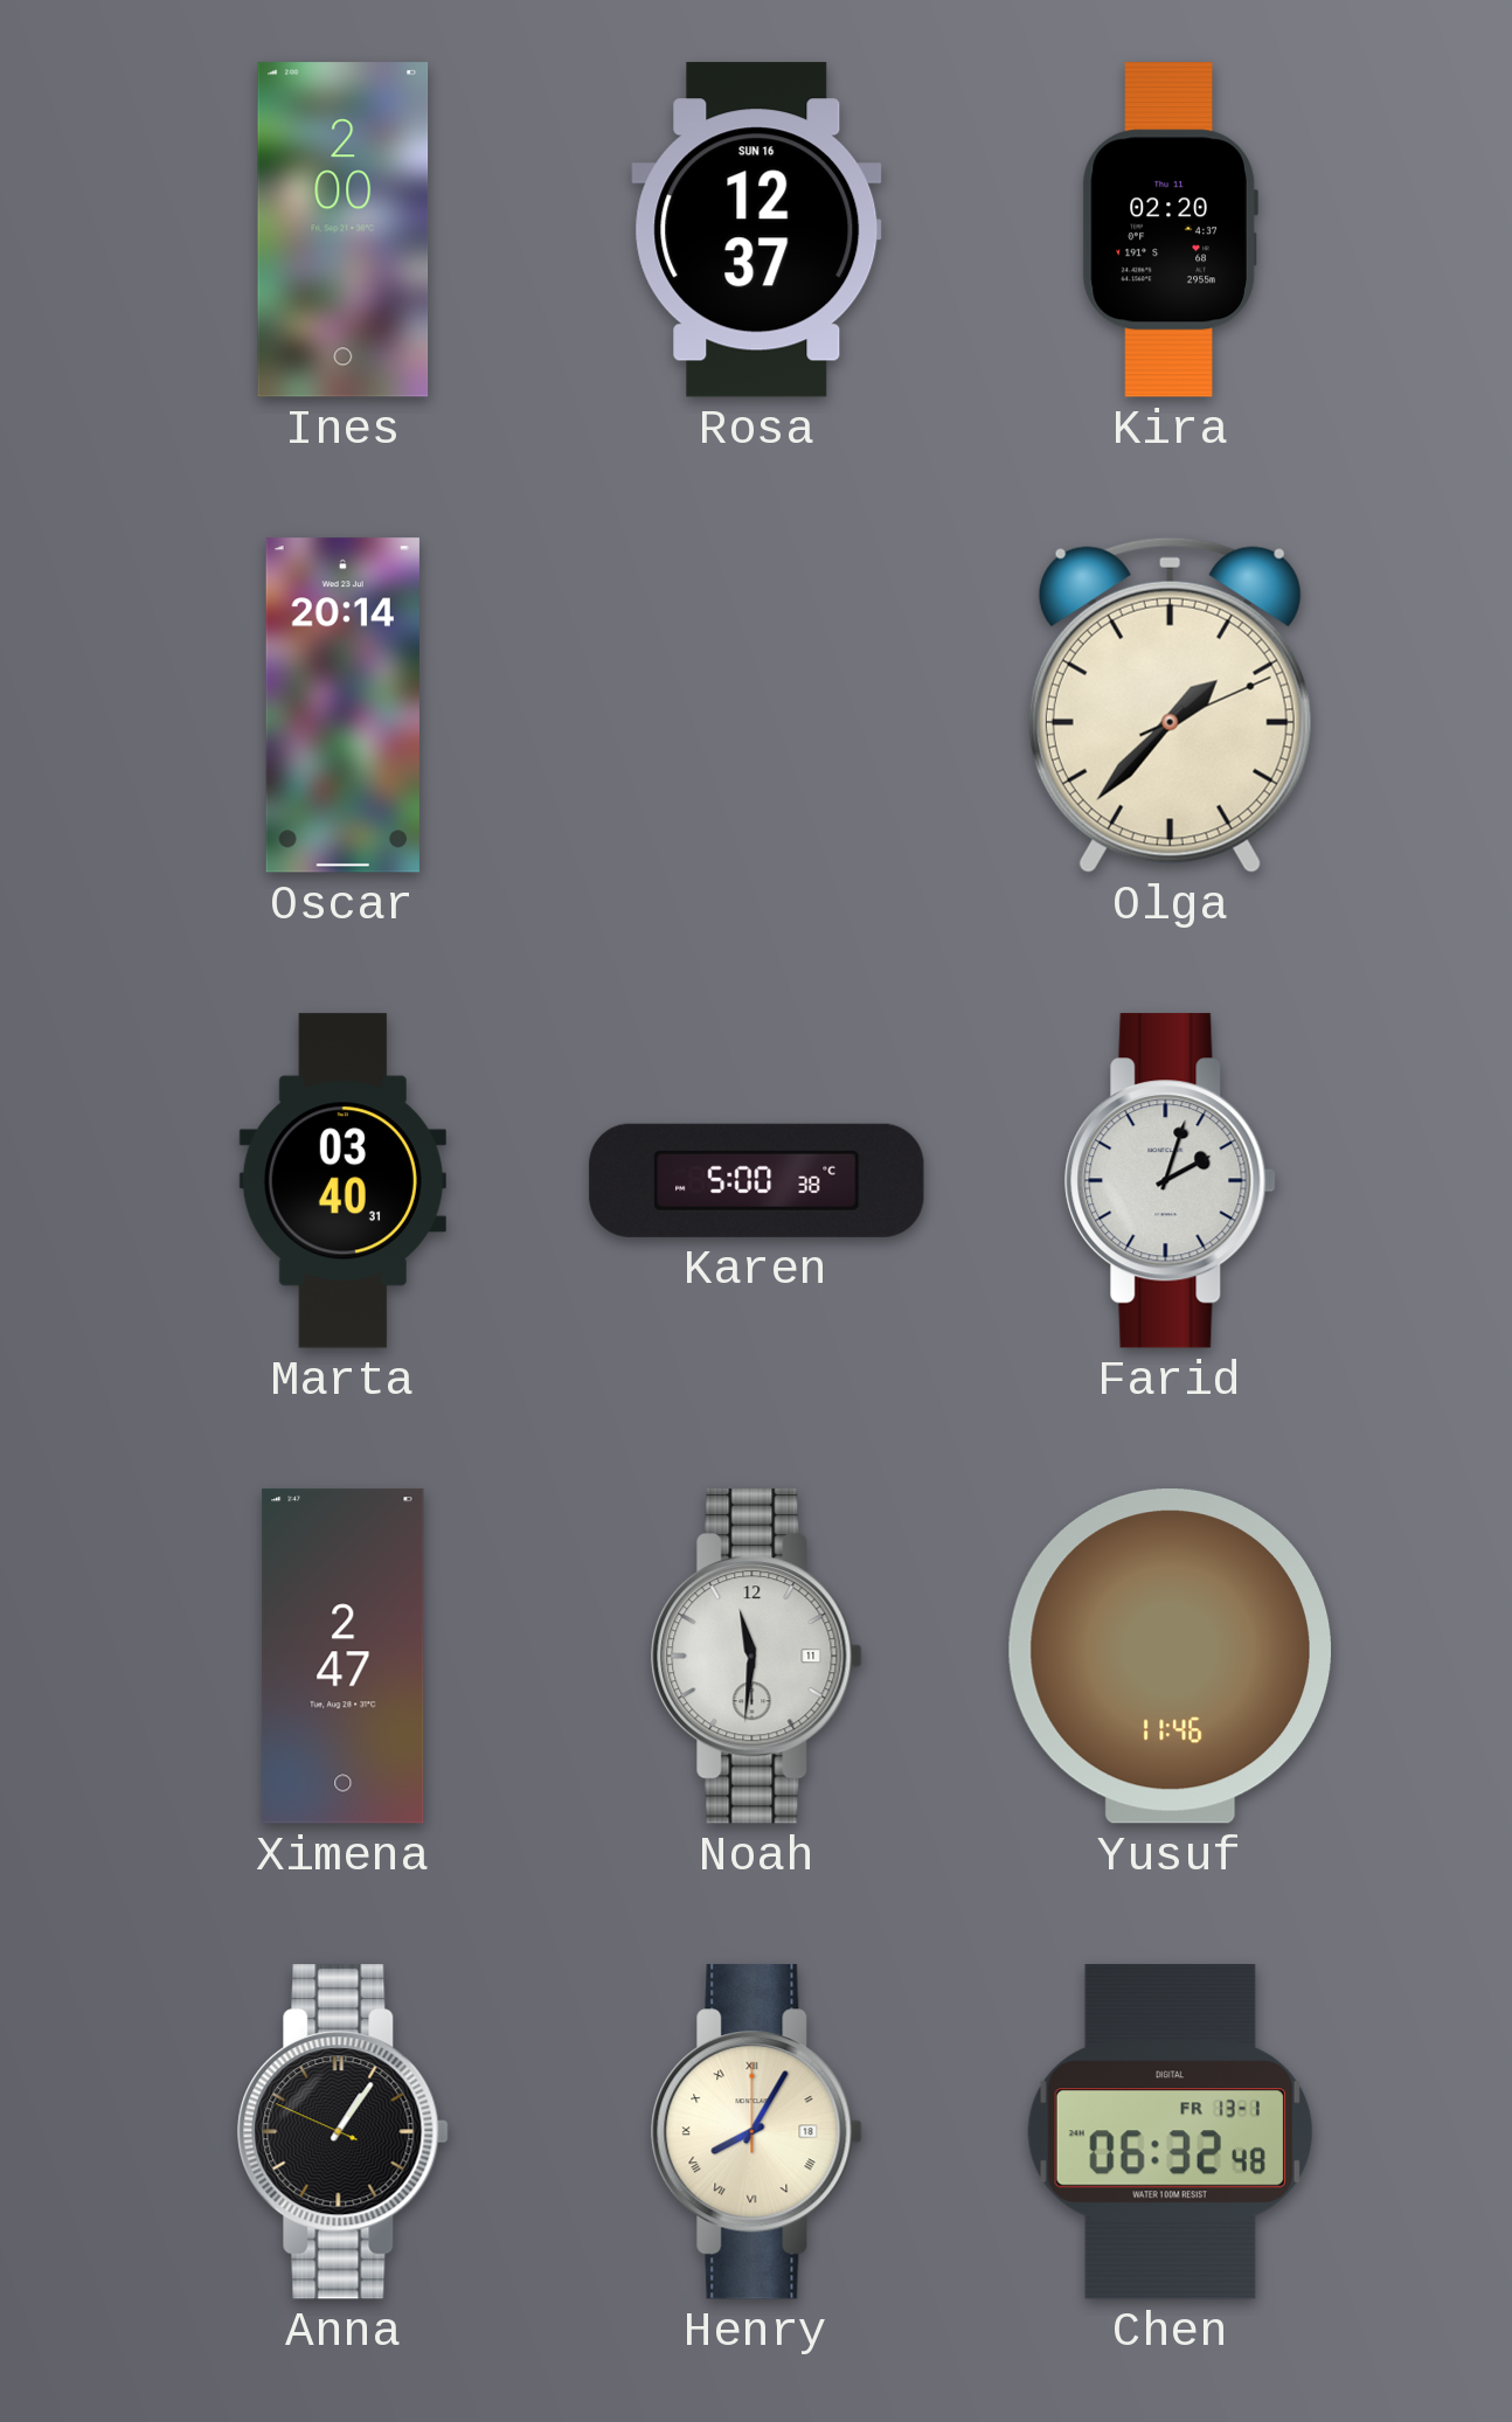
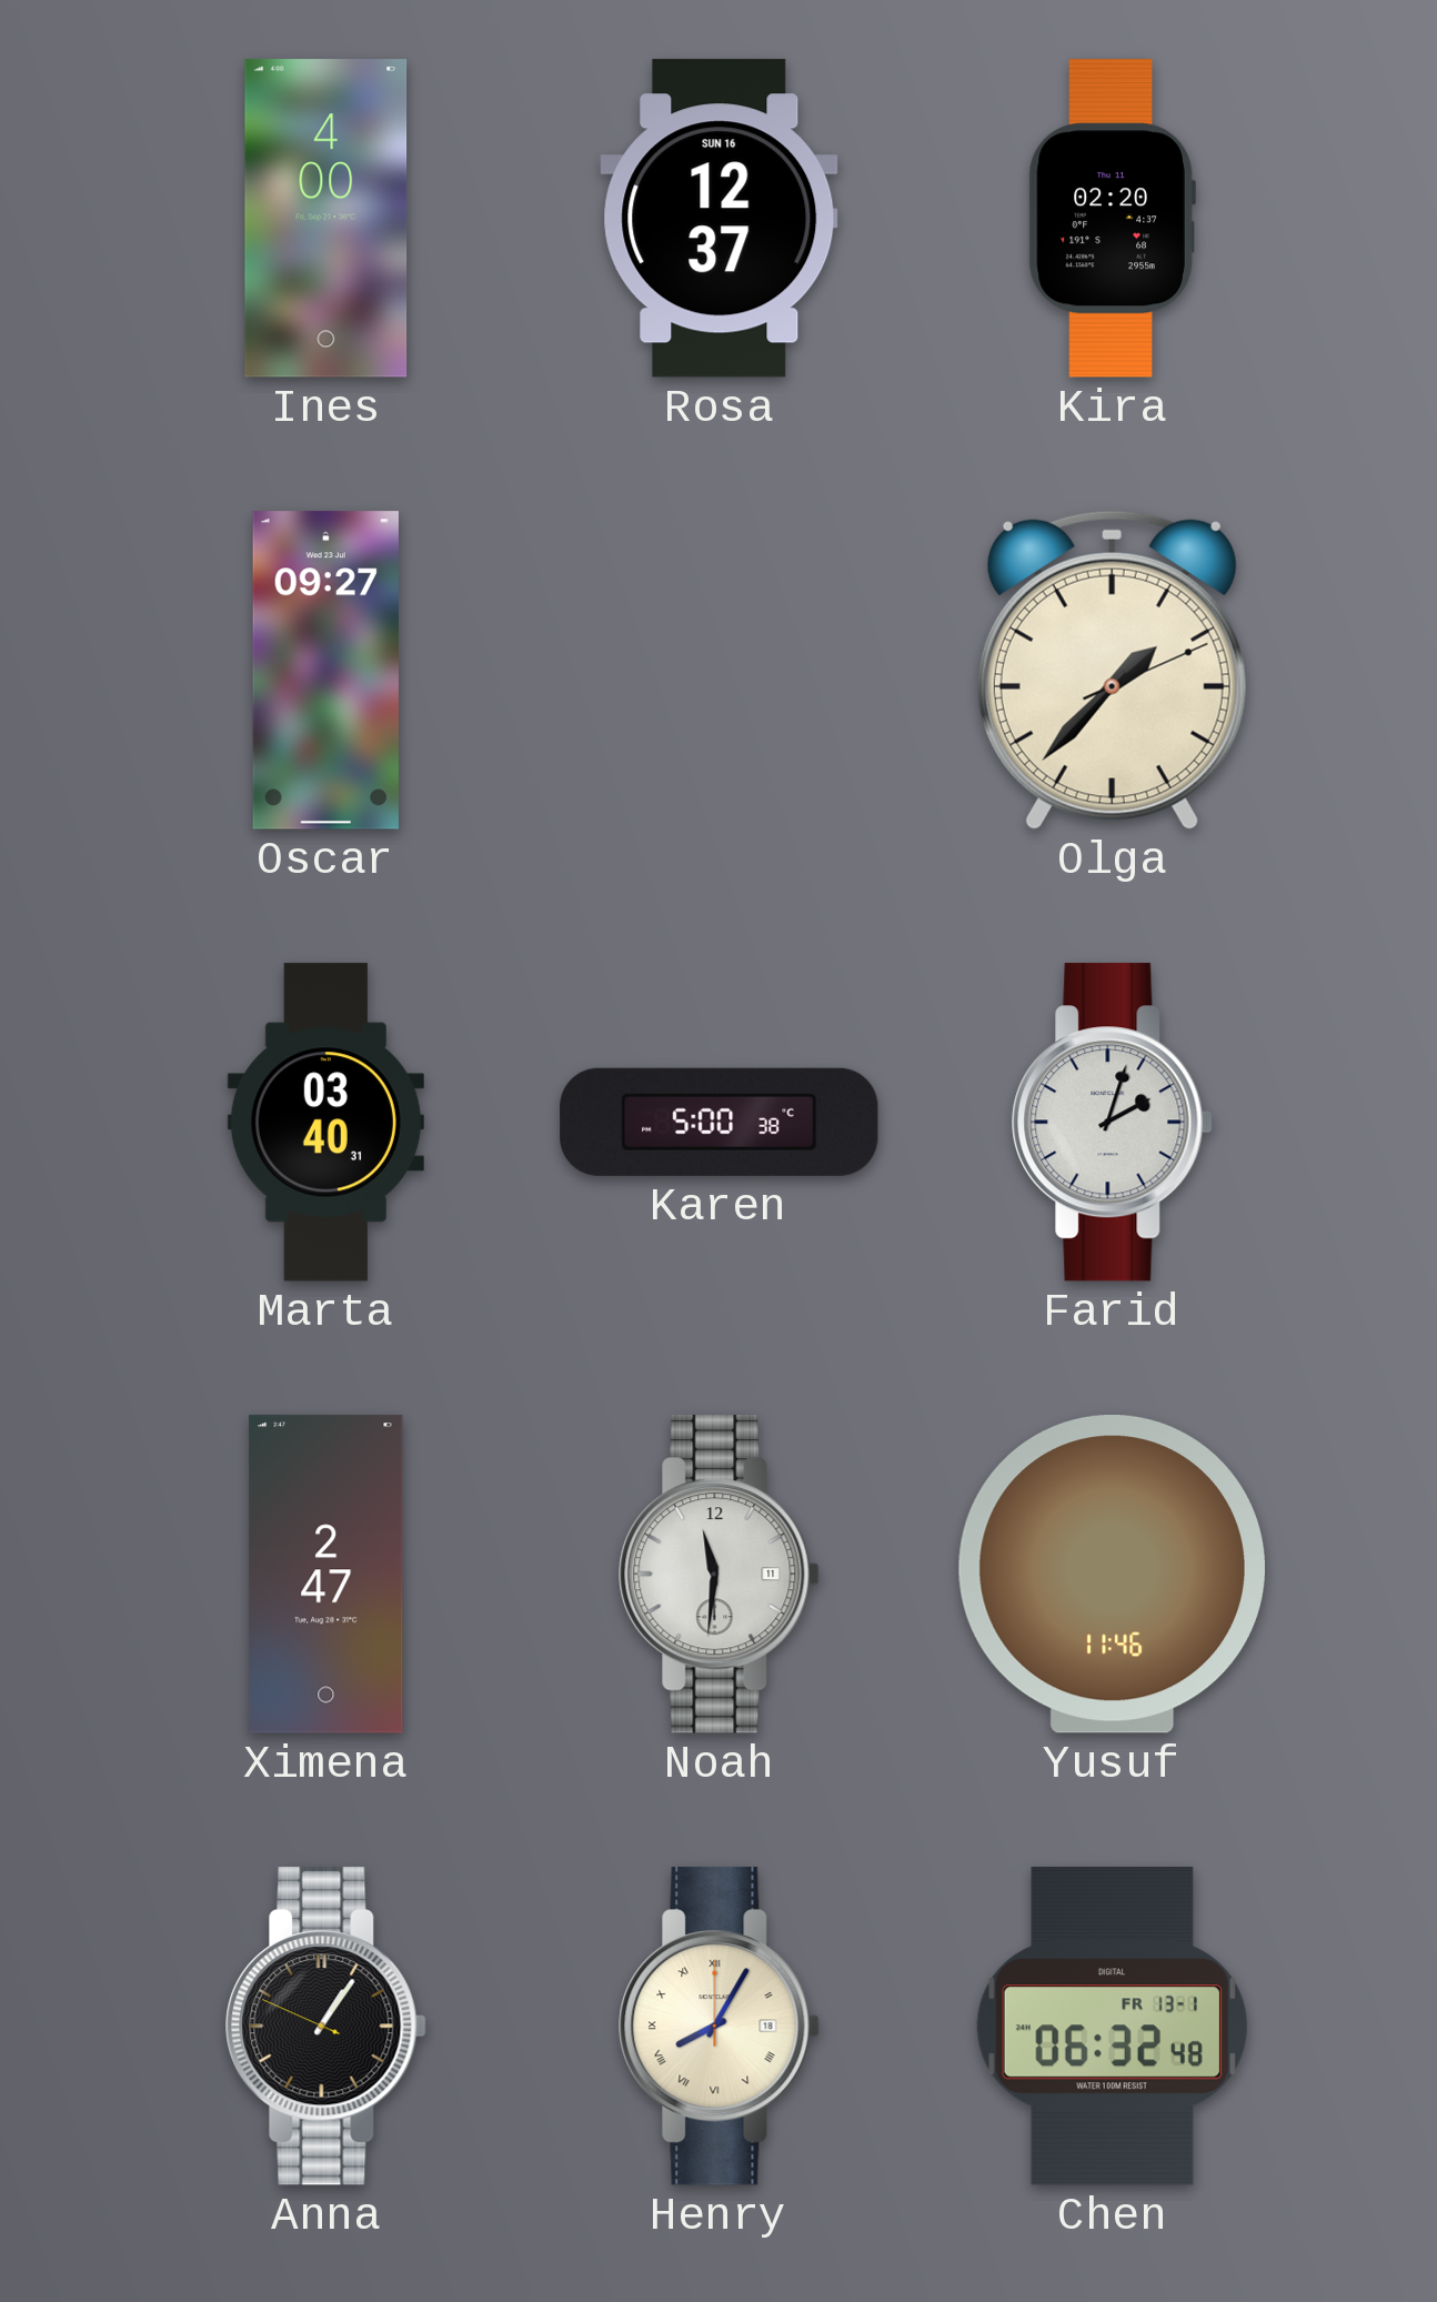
Ines: 2:00 -> 4:00
Oscar: 20:14 -> 09:27
